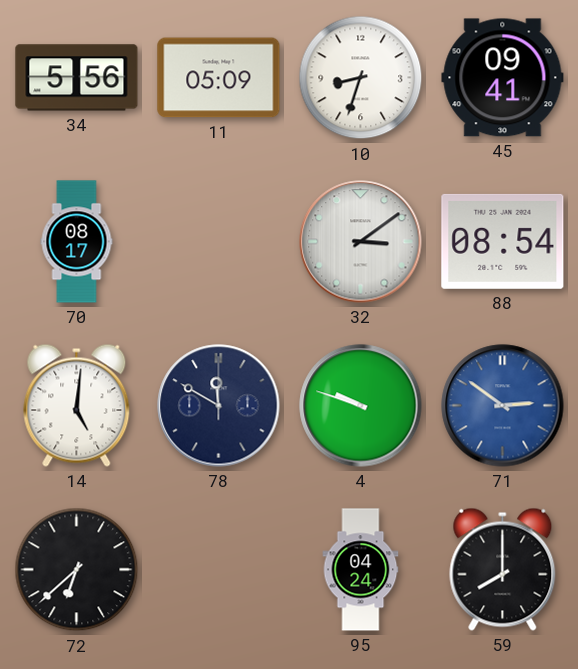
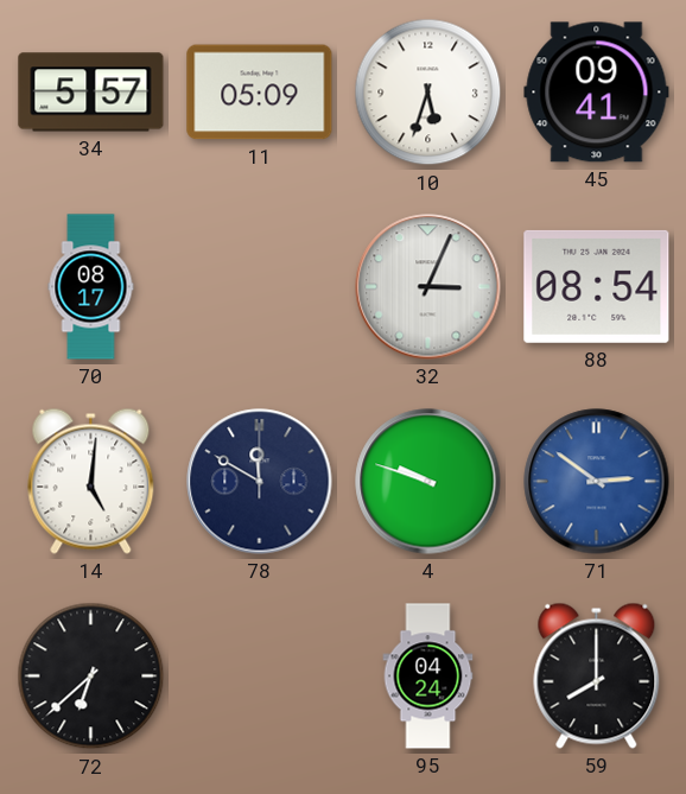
34: 5:56 -> 5:57
10: 8:33 -> 5:33
32: 3:09 -> 3:04
